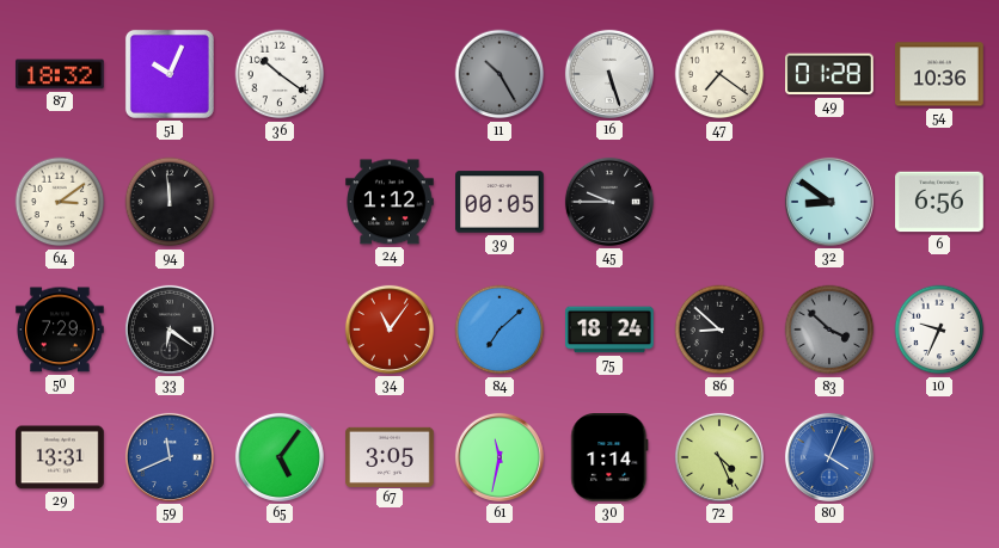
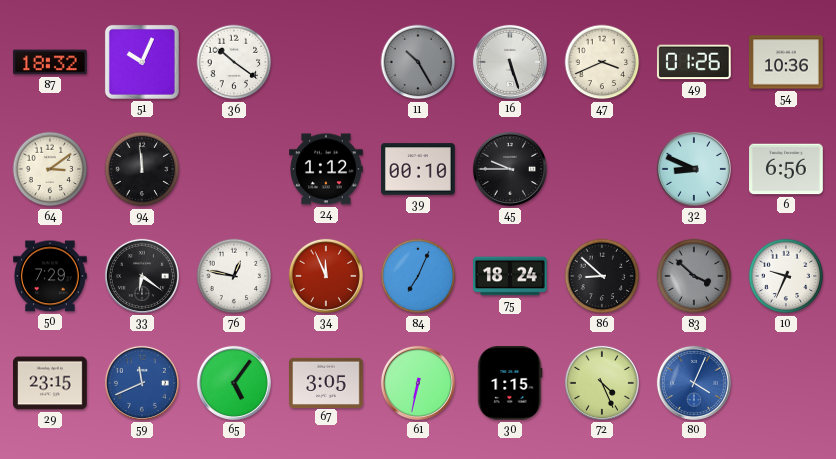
47: 7:21 -> 3:41
49: 01:28 -> 01:26
39: 00:05 -> 00:10
32: 8:51 -> 8:49
76: none -> 12:47
34: 11:06 -> 11:56
84: 7:08 -> 7:04
29: 13:31 -> 23:15
61: 11:32 -> 6:32
30: 1:14 -> 1:15
